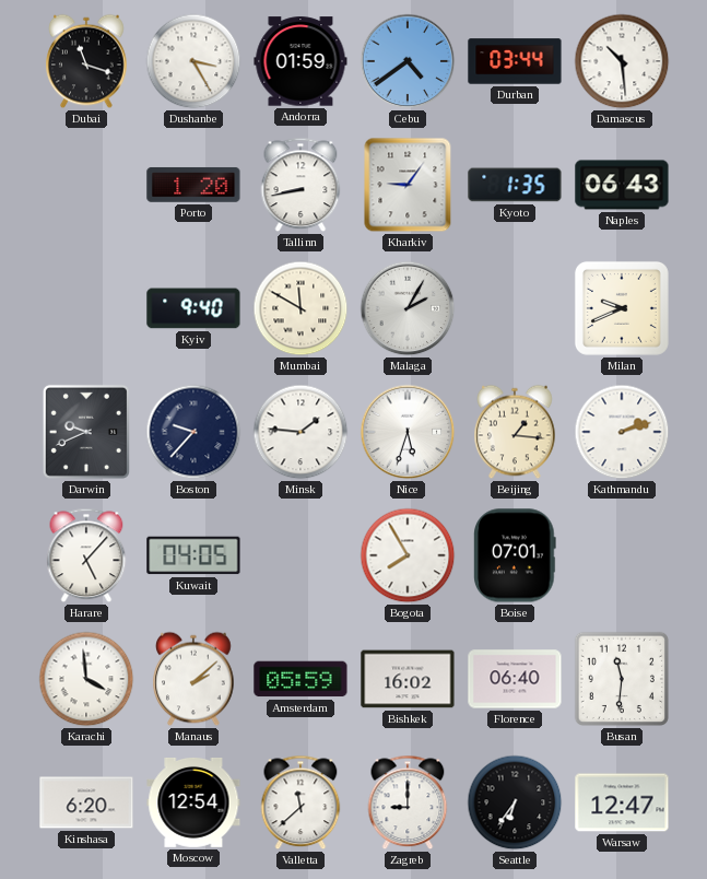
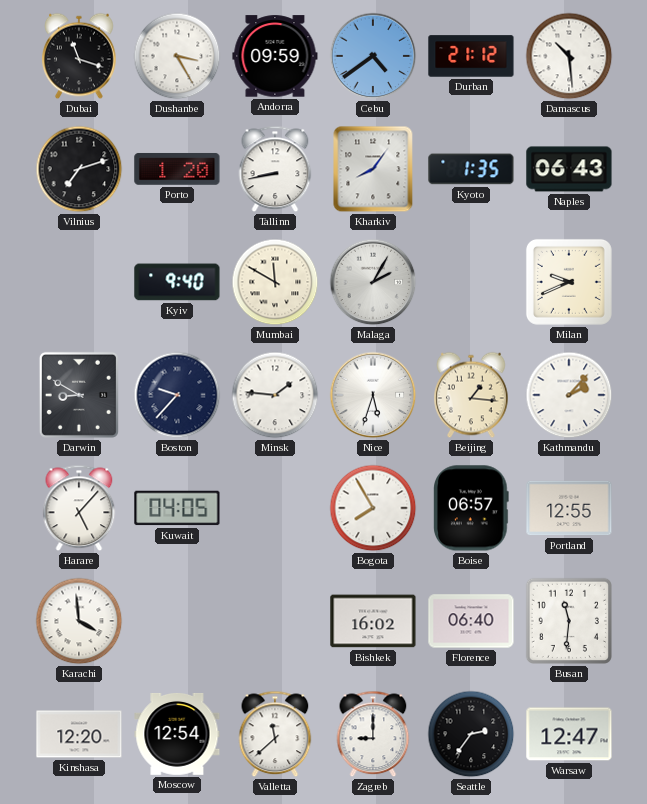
Andorra: 01:59 -> 09:59
Durban: 03:44 -> 21:12
Vilnius: none -> 7:12
Kharkiv: 9:06 -> 8:06
Darwin: 9:41 -> 8:50
Kathmandu: 2:12 -> 2:07
Boise: 07:01 -> 06:57
Portland: none -> 12:55
Manaus: 2:08 -> none
Amsterdam: 05:59 -> none
Kinshasa: 6:20 -> 12:20
Seattle: 6:36 -> 2:36
